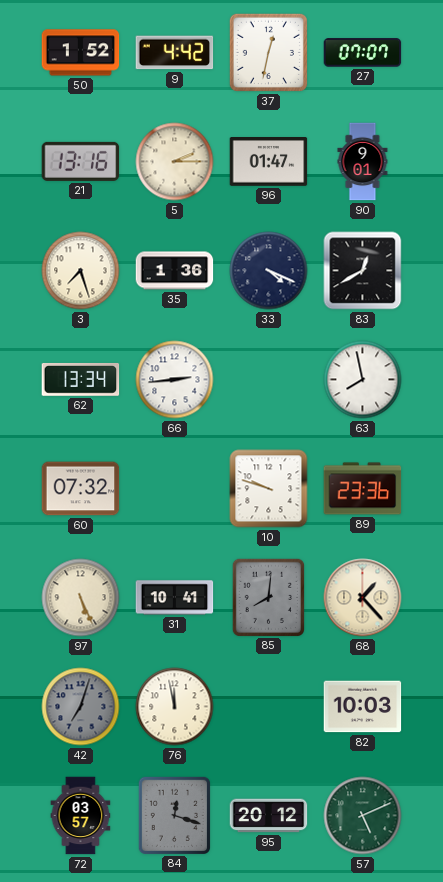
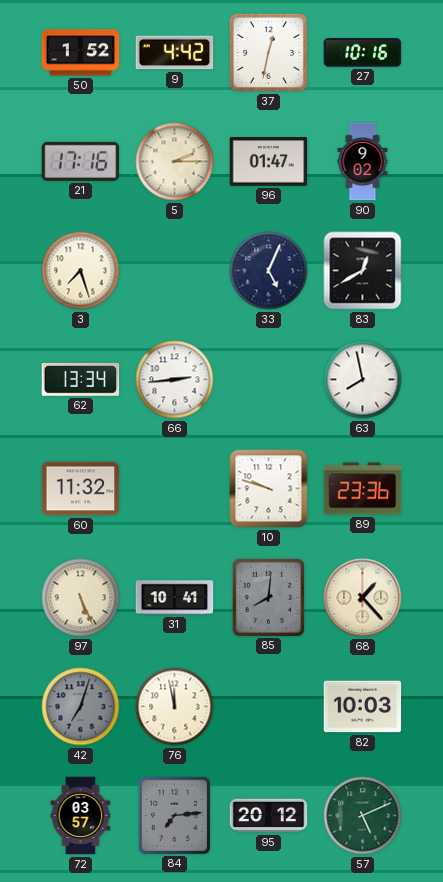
27: 07:07 -> 10:16
21: 13:16 -> 17:16
90: 9:01 -> 9:02
35: 1:36 -> none
33: 4:19 -> 5:04
60: 07:32 -> 11:32
84: 12:18 -> 7:14
